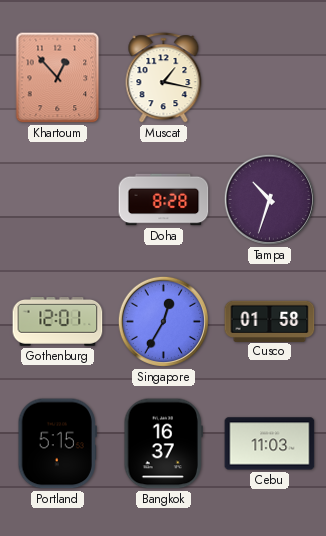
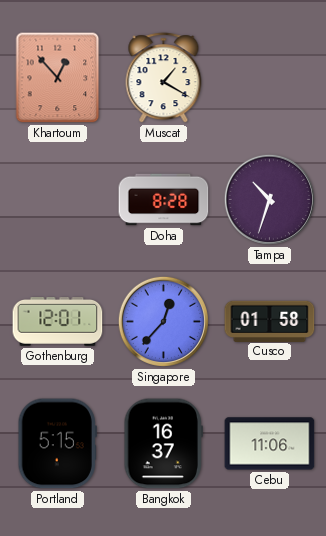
Muscat: 1:17 -> 1:20
Singapore: 12:35 -> 12:37
Cebu: 11:03 -> 11:06
